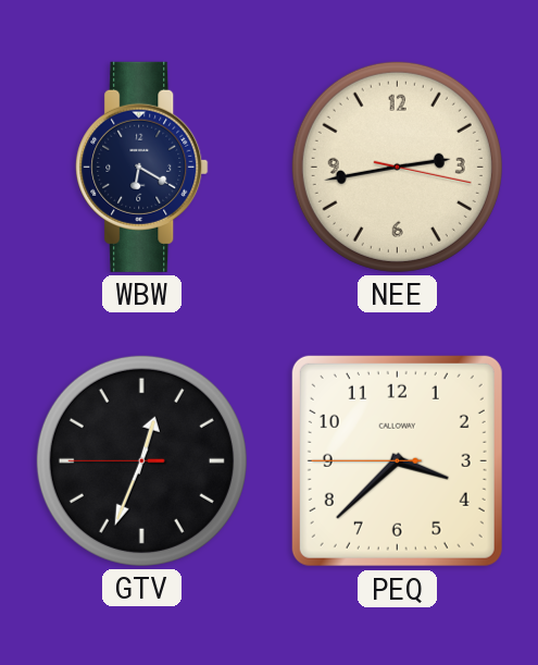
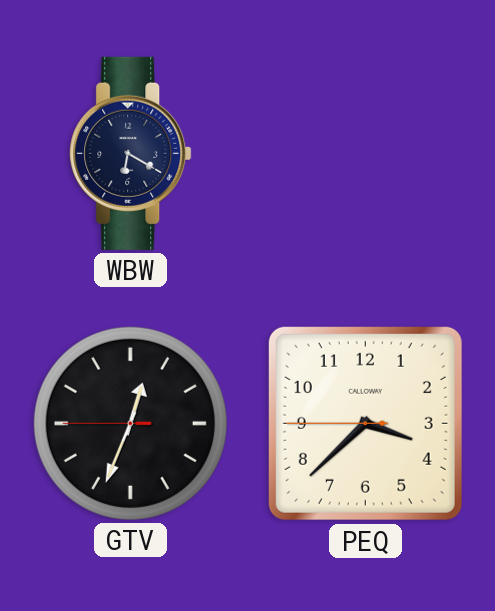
NEE: 2:43 -> none
